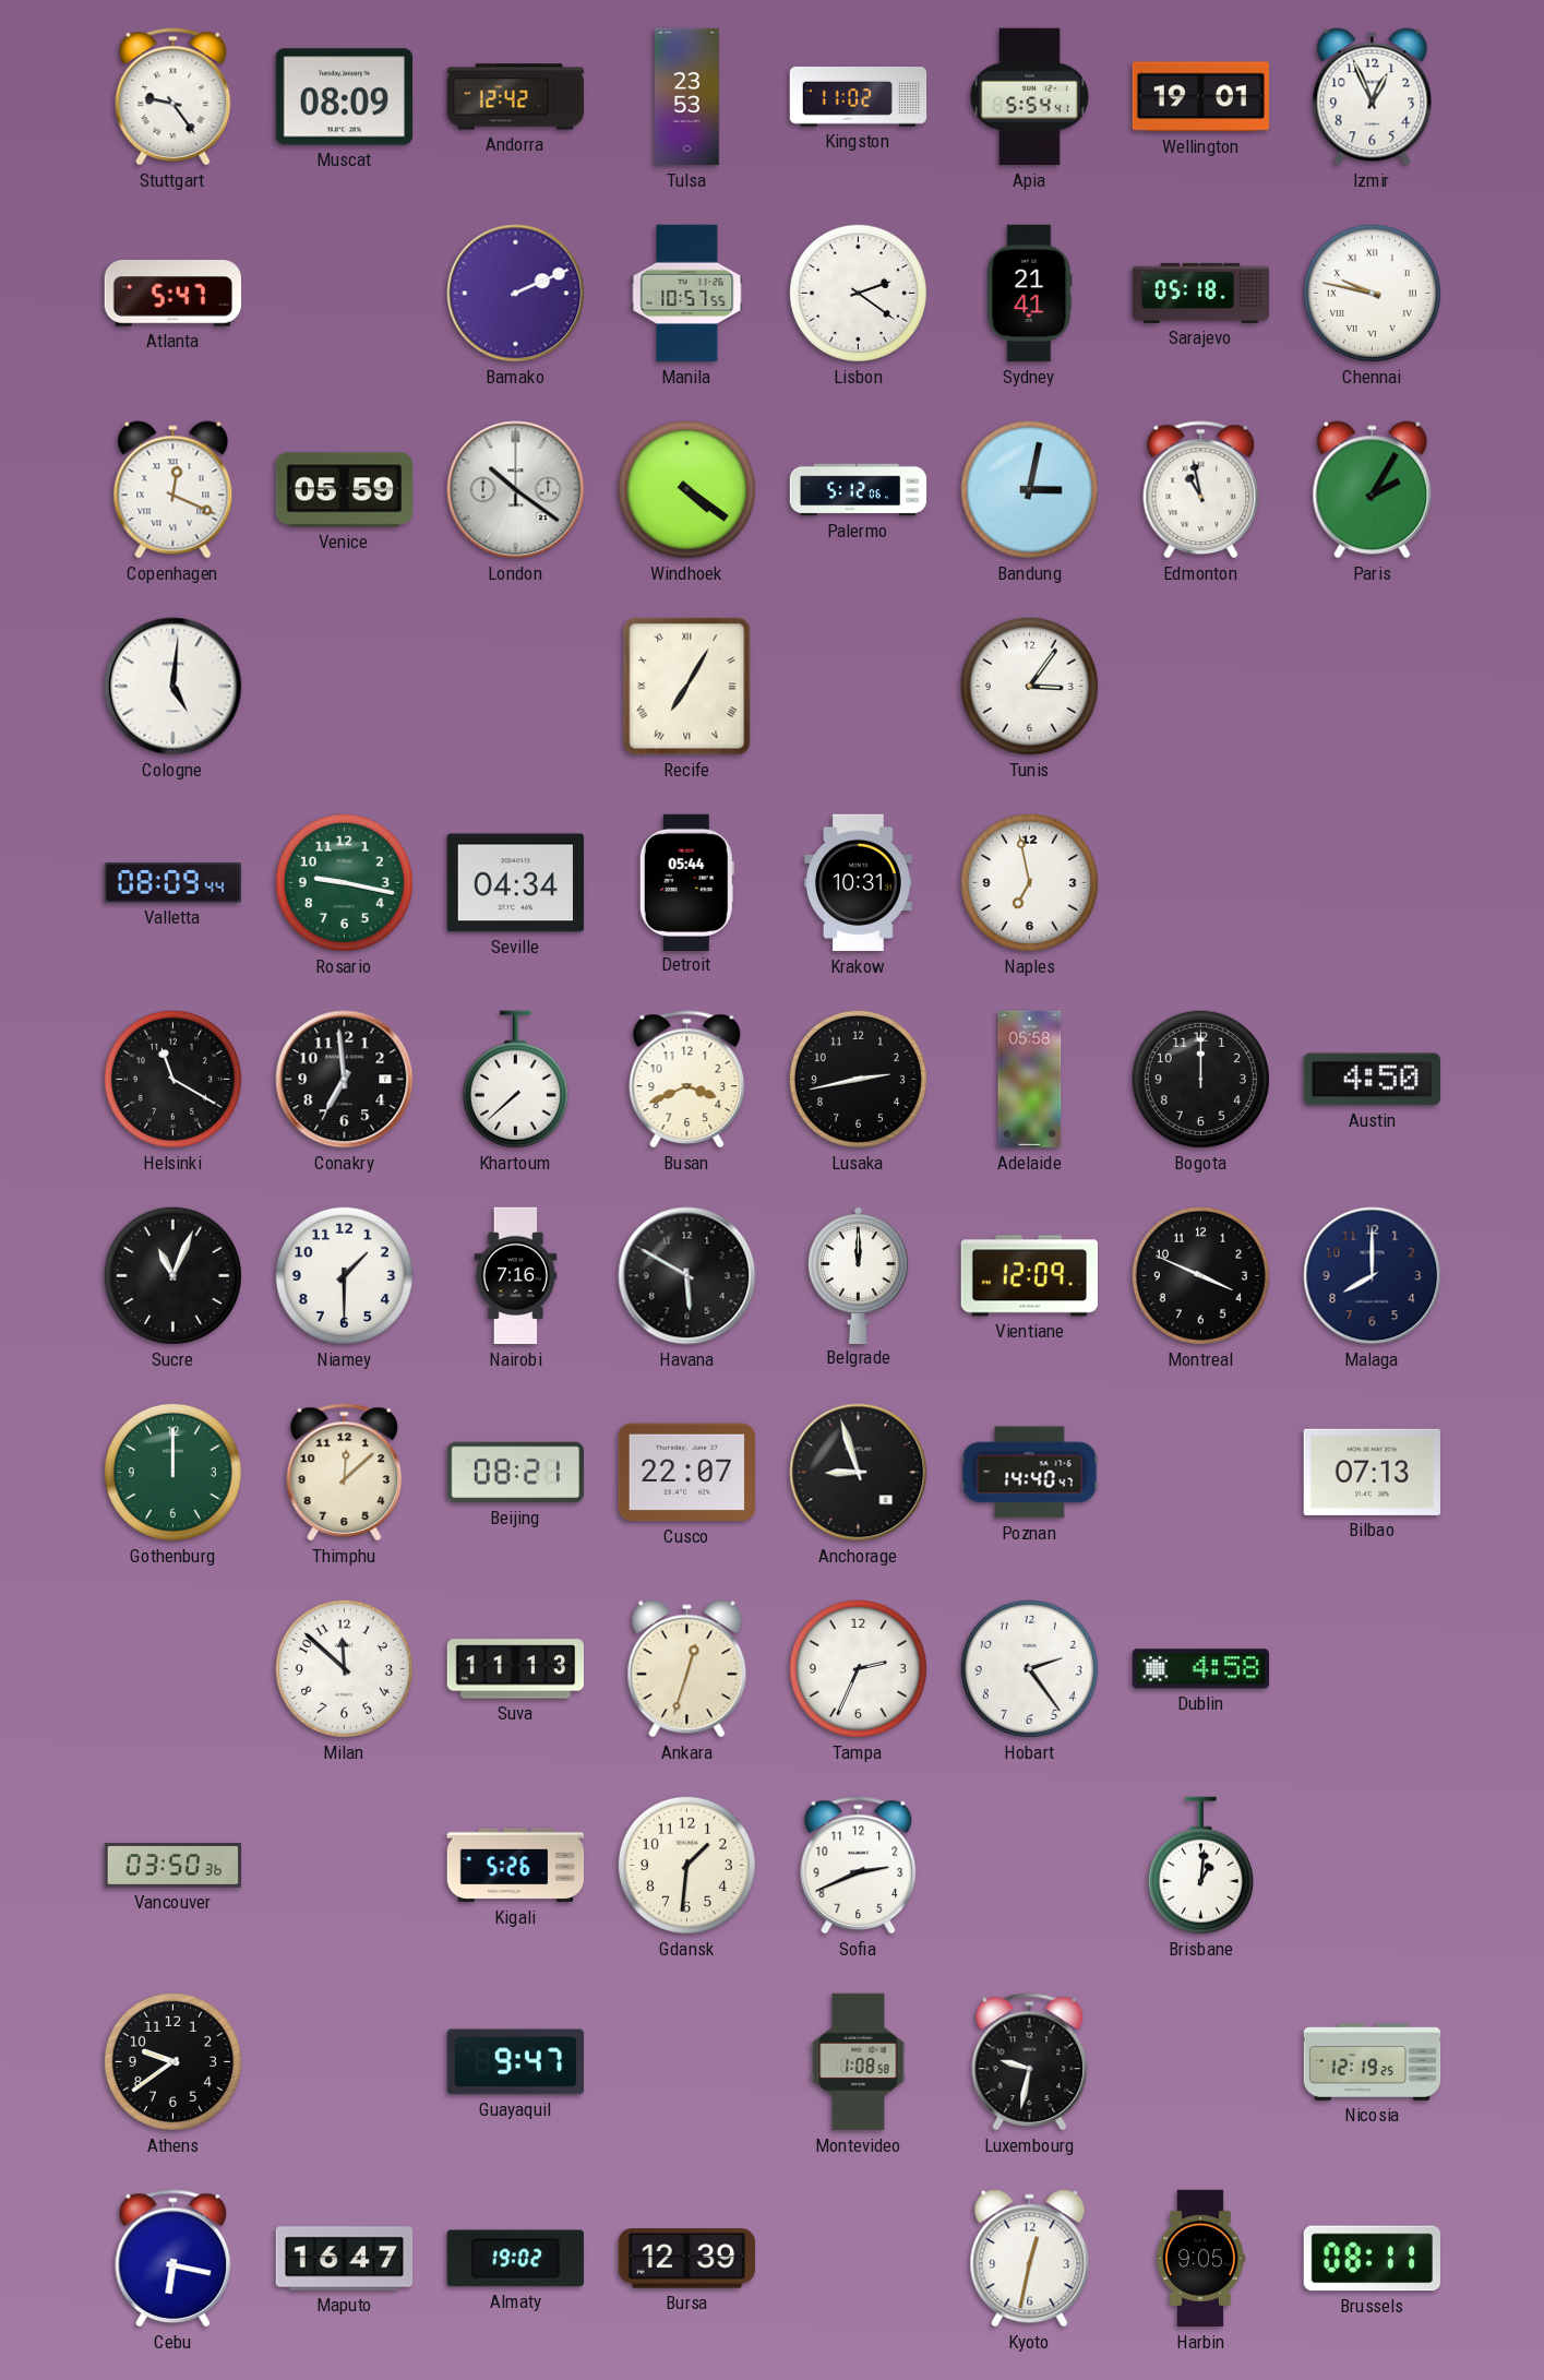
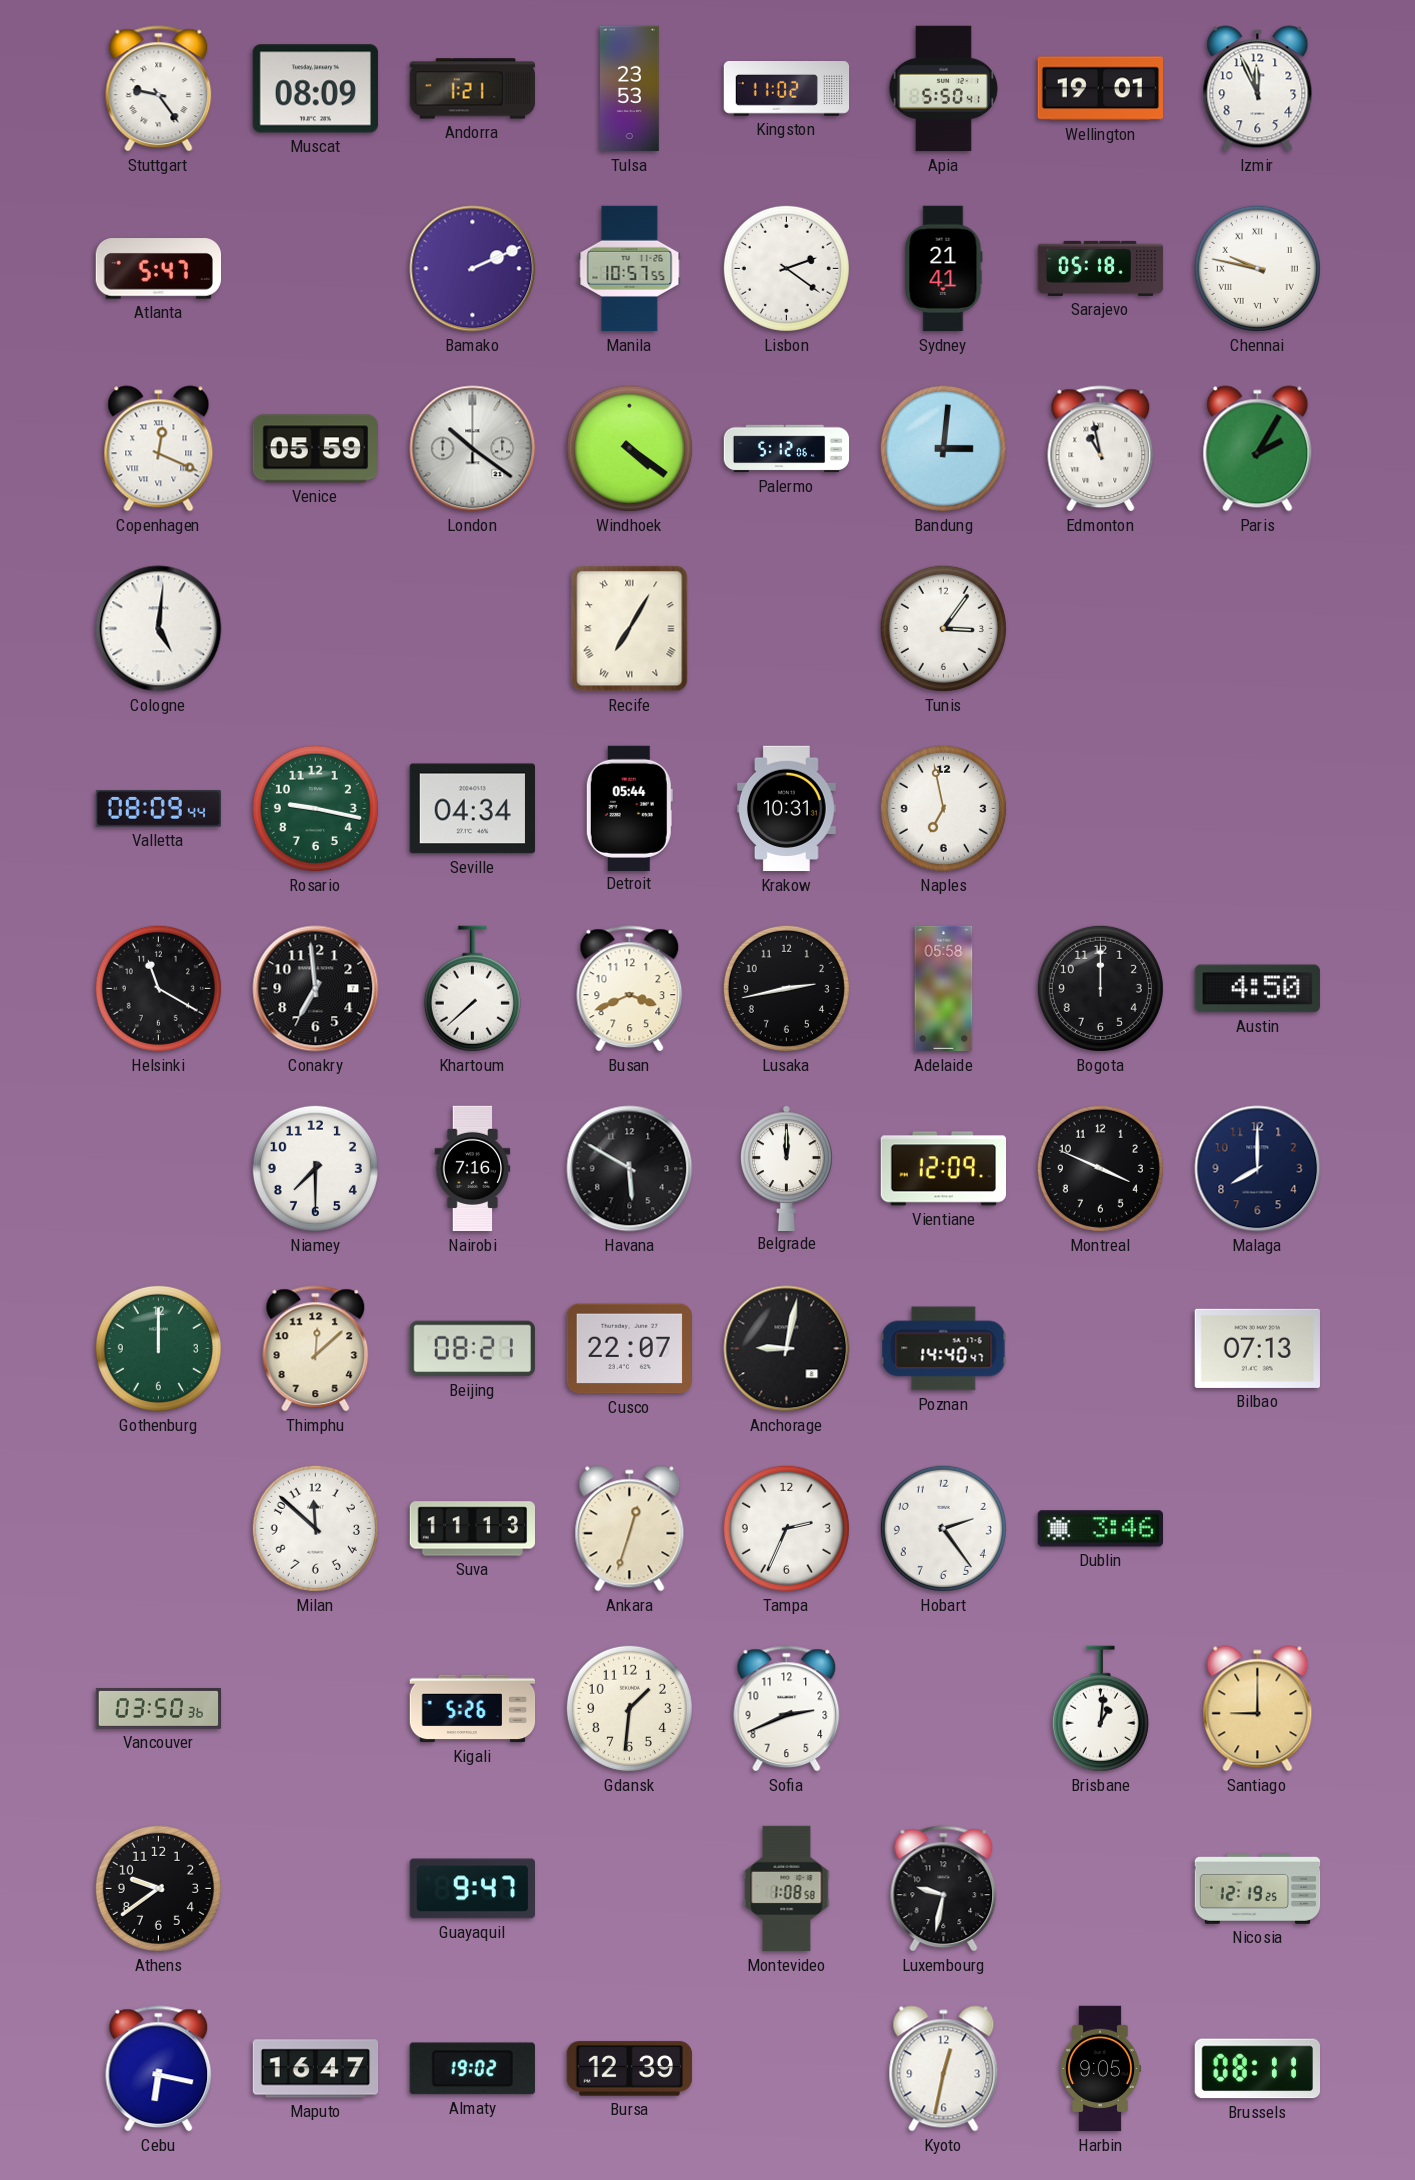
Andorra: 12:42 -> 1:21
Apia: 5:54 -> 5:50
Izmir: 12:56 -> 11:56
Bandung: 3:02 -> 3:01
Sucre: 11:04 -> none
Niamey: 1:30 -> 7:30
Anchorage: 8:57 -> 9:02
Dublin: 4:58 -> 3:46
Santiago: none -> 9:00
